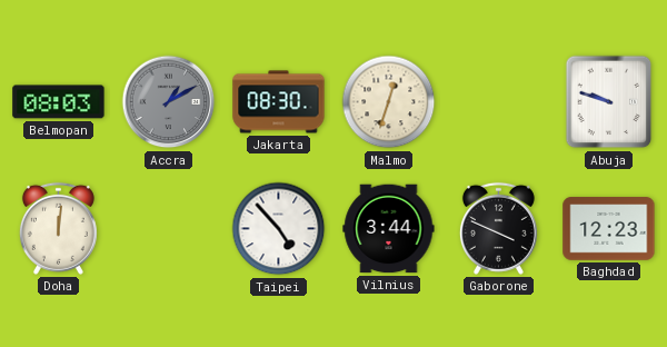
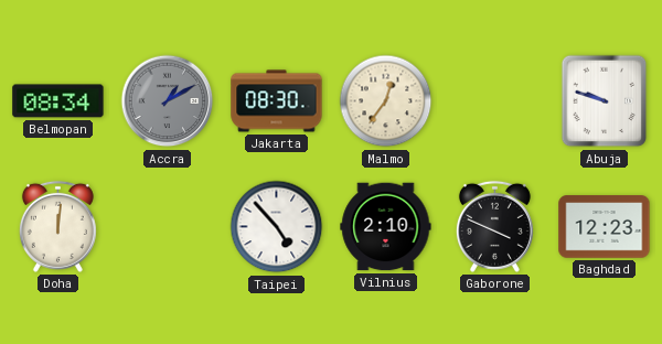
Belmopan: 08:03 -> 08:34
Malmo: 12:33 -> 12:36
Vilnius: 3:44 -> 2:10
